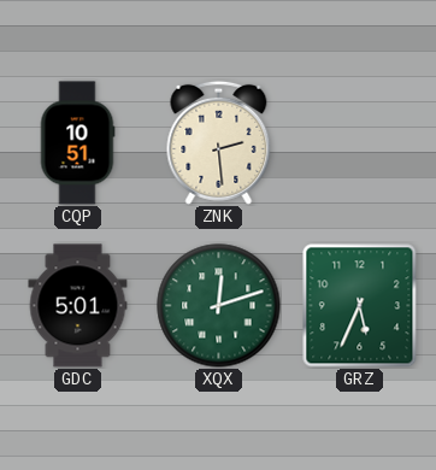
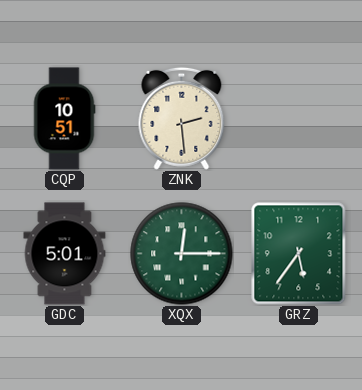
XQX: 12:12 -> 12:15
GRZ: 5:34 -> 5:36
